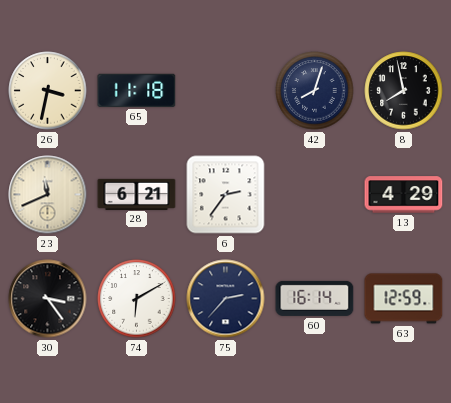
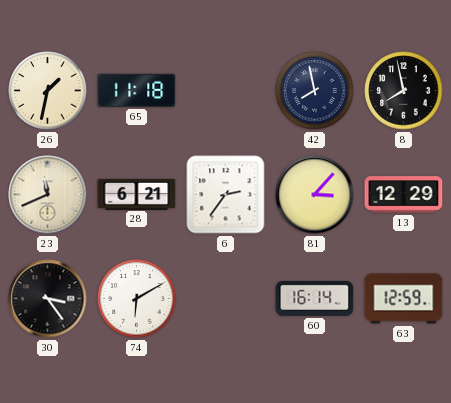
26: 3:32 -> 1:32
42: 8:03 -> 7:58
81: none -> 3:07
13: 4:29 -> 12:29
75: 2:37 -> none
